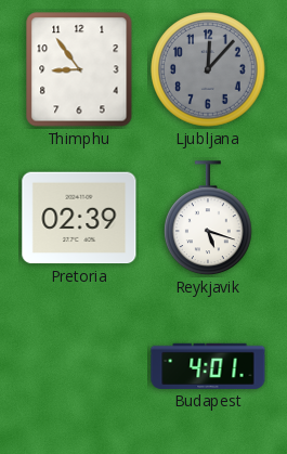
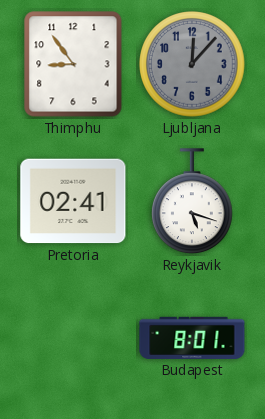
Pretoria: 02:39 -> 02:41
Budapest: 4:01 -> 8:01
